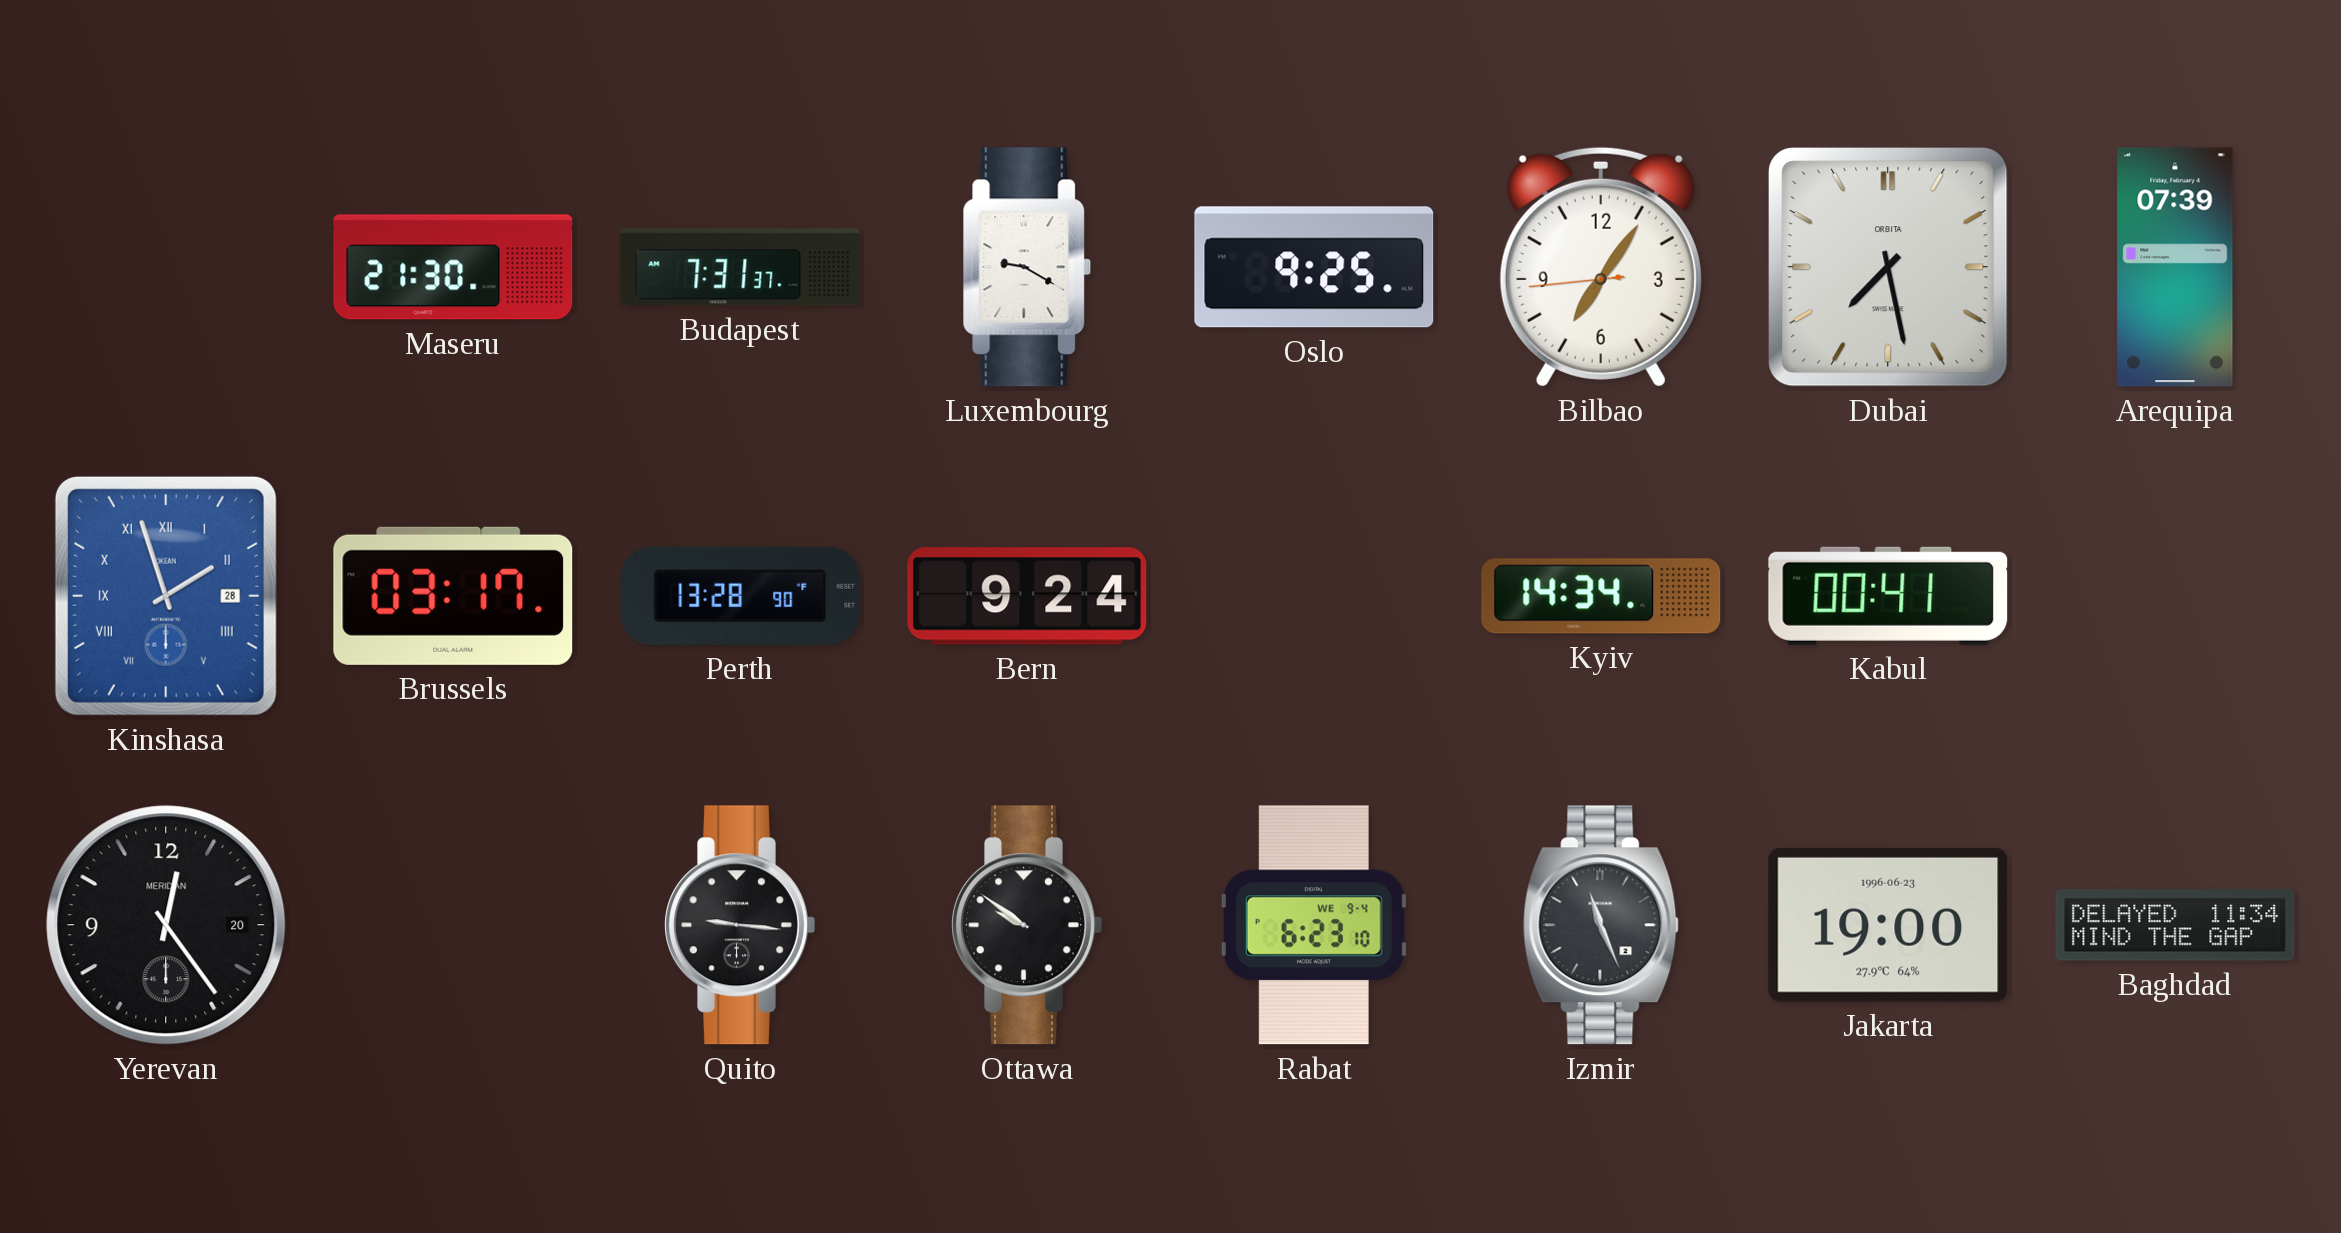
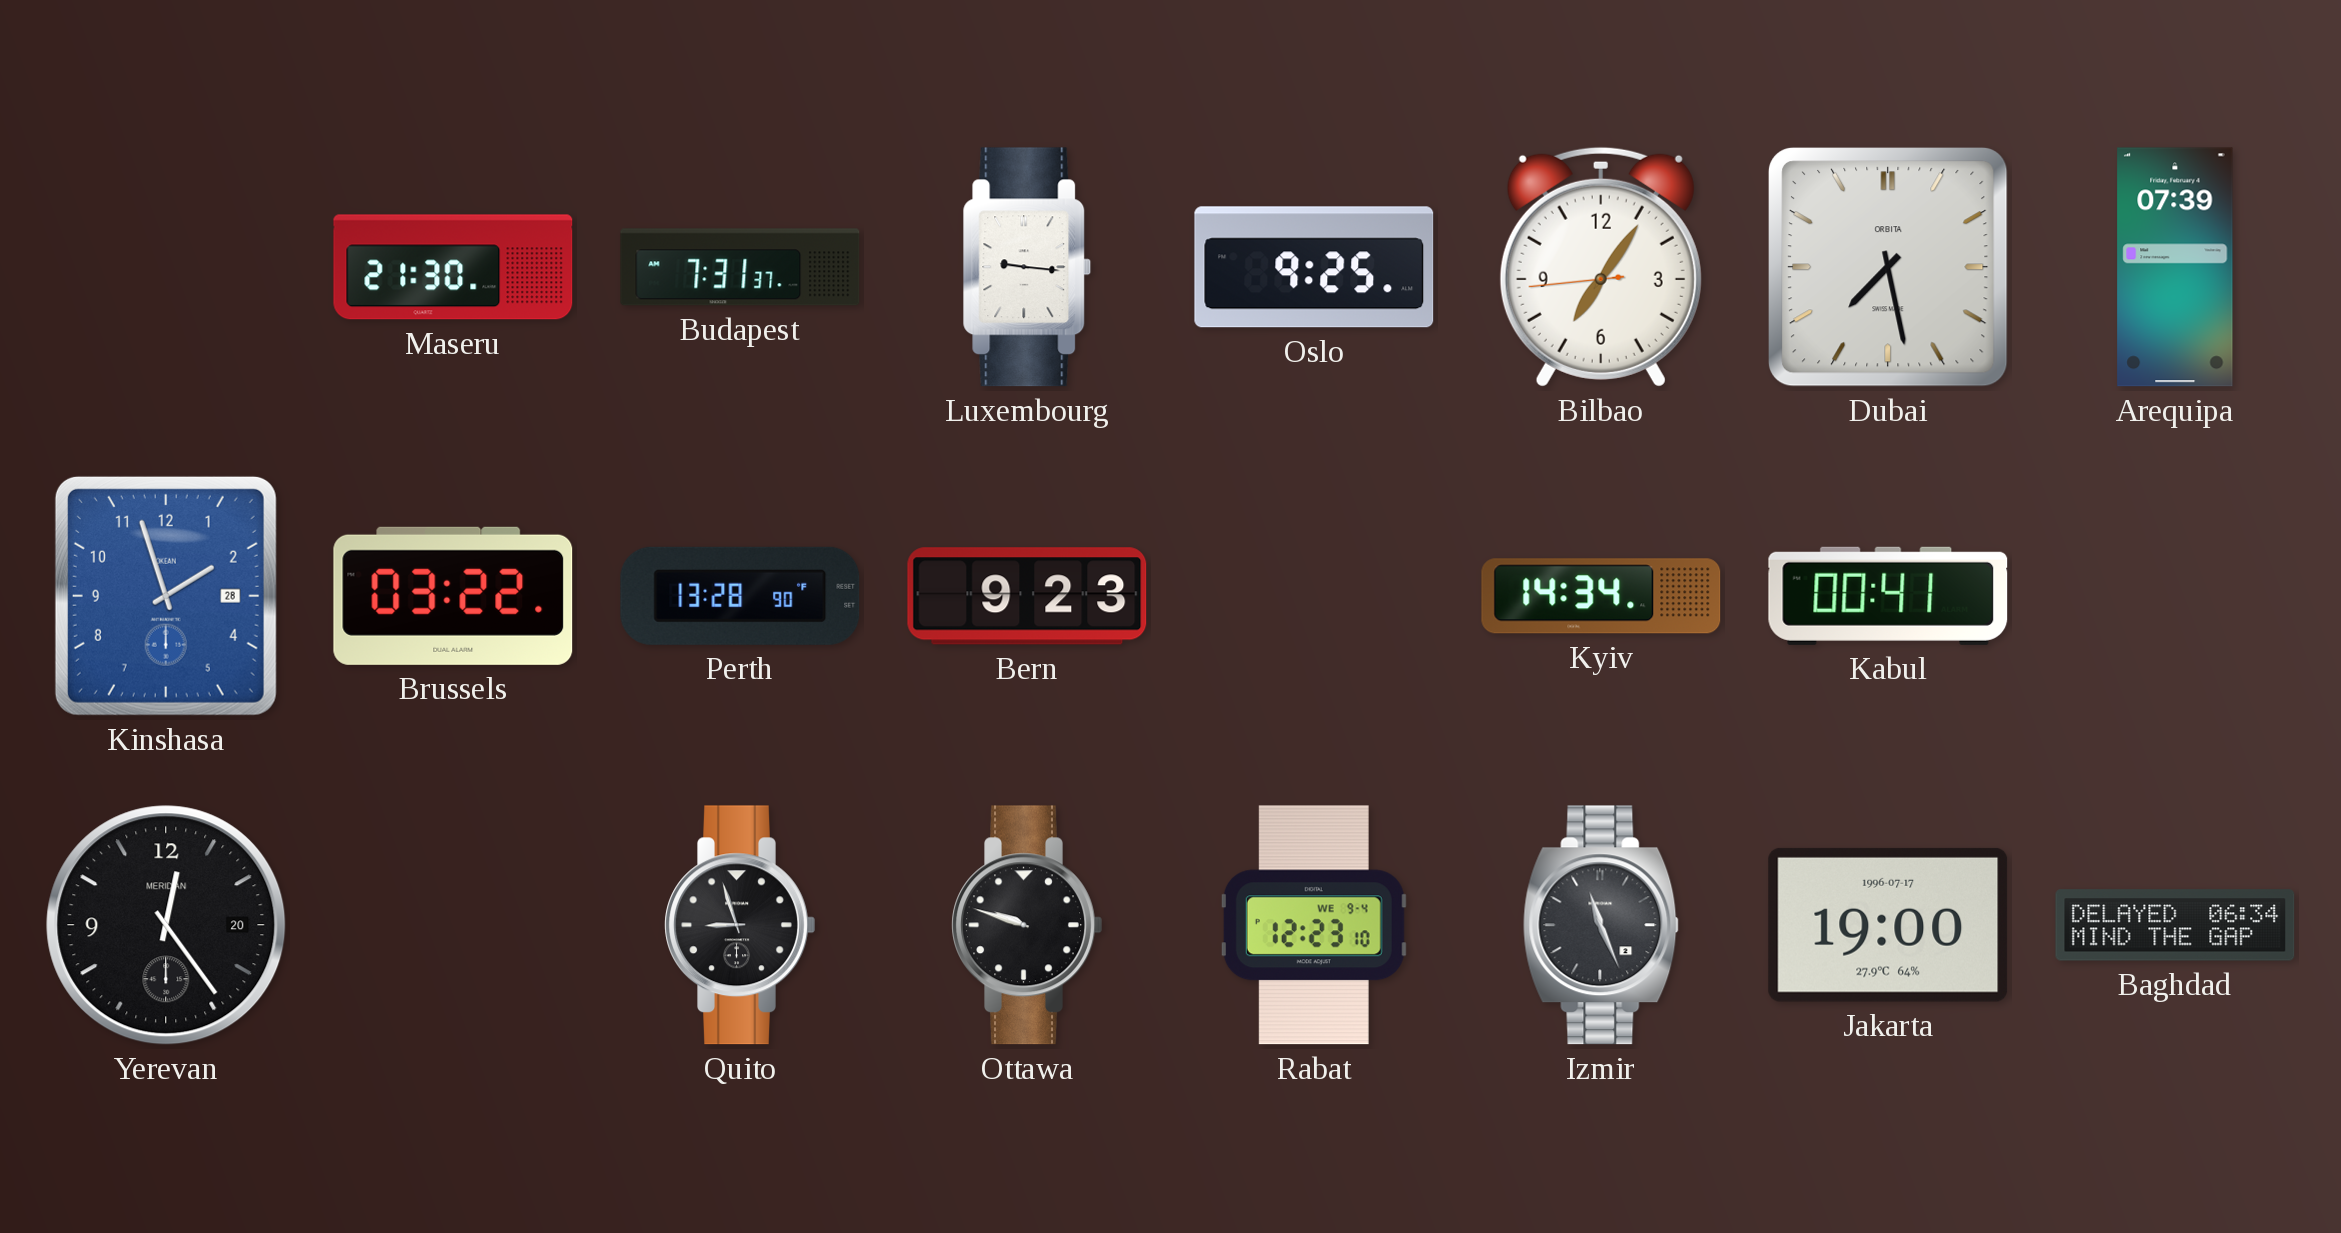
Luxembourg: 9:20 -> 9:16
Kinshasa numerals: Roman -> Arabic
Brussels: 03:17 -> 03:22
Bern: 9:24 -> 9:23
Quito: 9:16 -> 8:57
Ottawa: 9:51 -> 9:48
Rabat: 6:23 -> 12:23
Jakarta date: 1996-06-23 -> 1996-07-17
Baghdad: 11:34 -> 06:34
